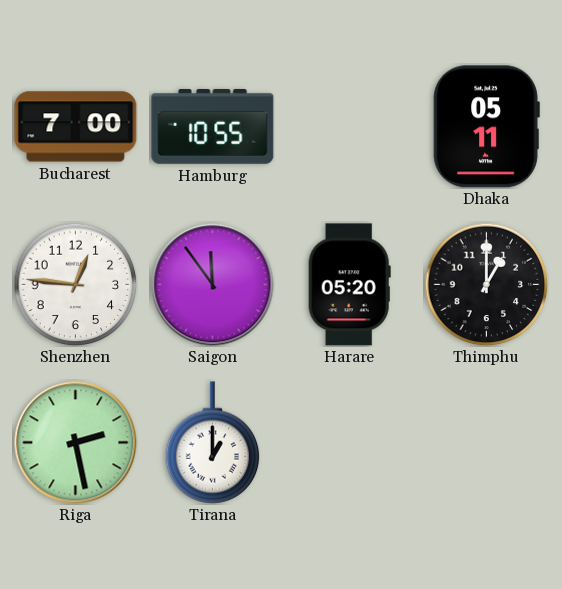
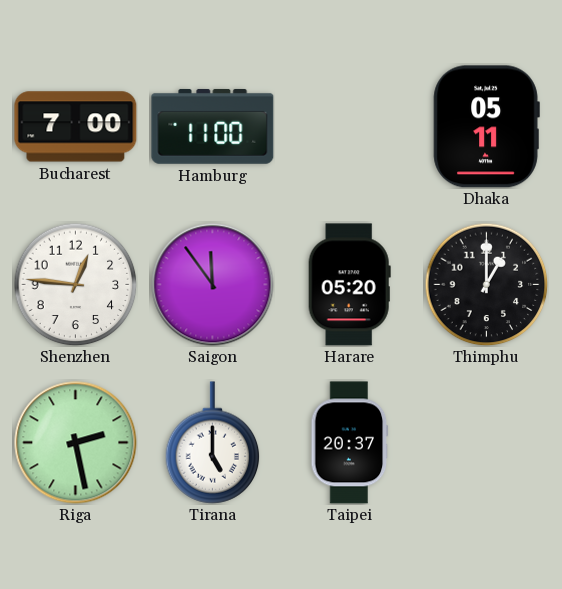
Hamburg: 10:55 -> 11:00
Tirana: 1:00 -> 5:00
Taipei: none -> 20:37
